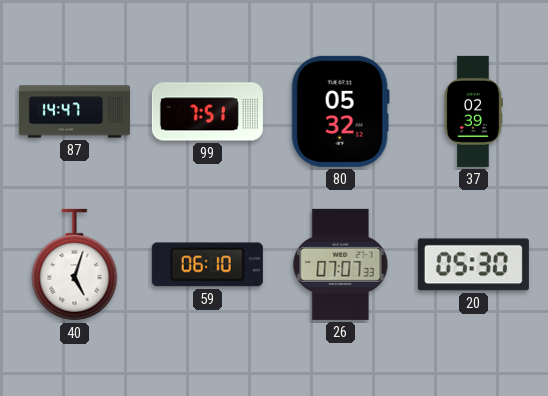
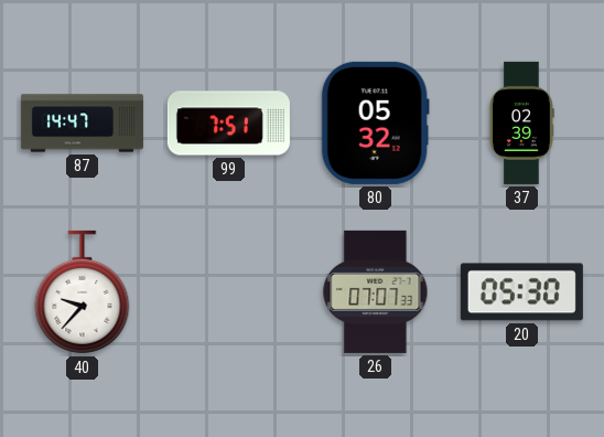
40: 5:03 -> 9:37
59: 06:10 -> none
